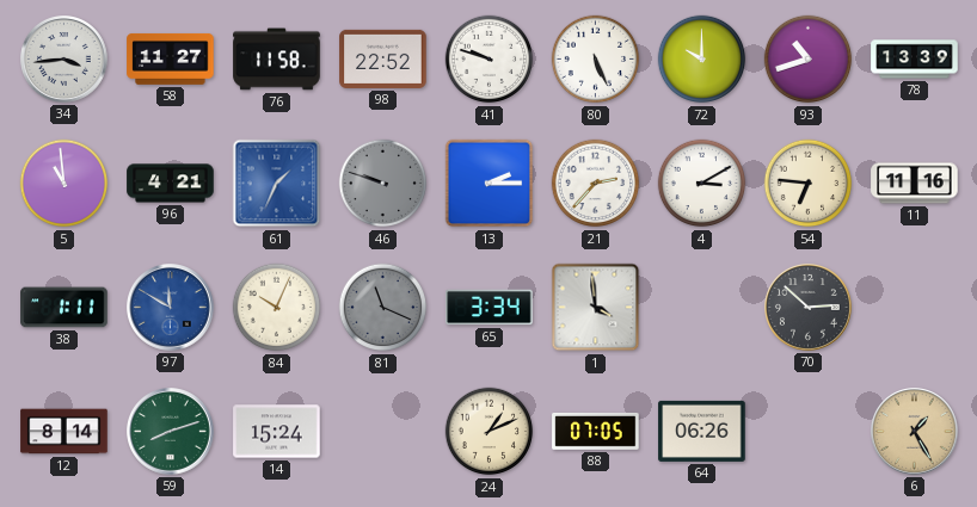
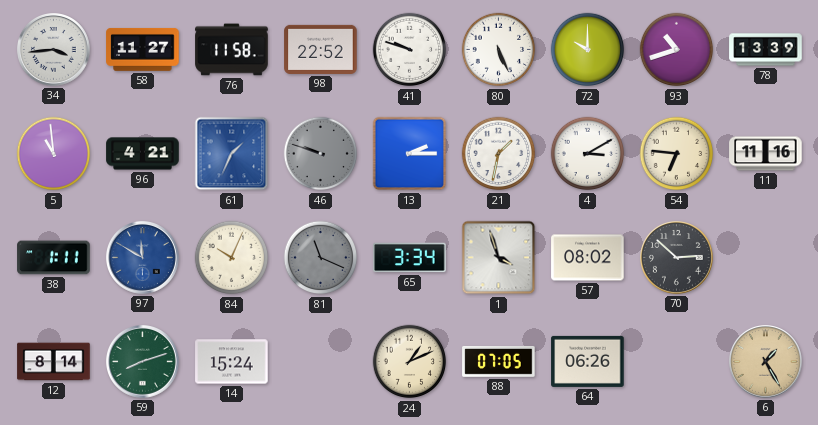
21: 2:37 -> 1:32
1: 3:59 -> 3:57
57: none -> 08:02
